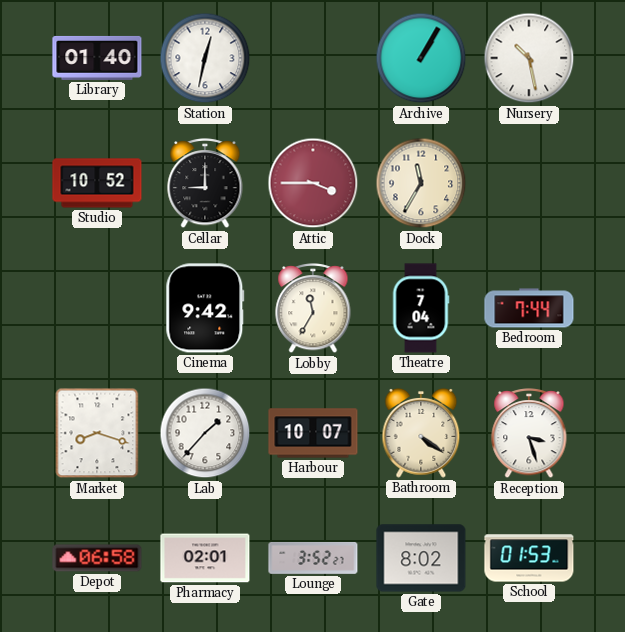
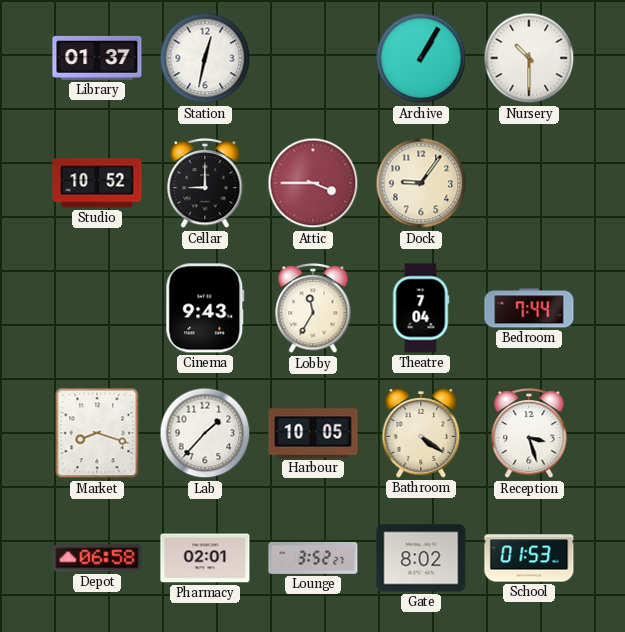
Library: 01:40 -> 01:37
Nursery: 10:28 -> 10:30
Dock: 11:35 -> 9:06
Cinema: 9:42 -> 9:43
Harbour: 10:07 -> 10:05
